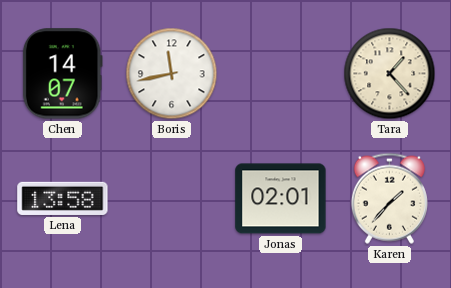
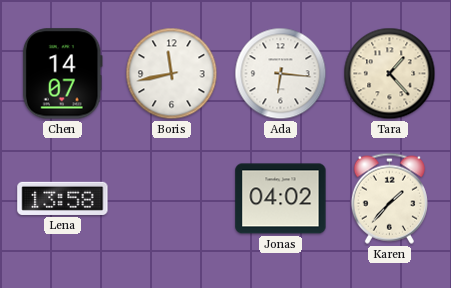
Ada: none -> 6:16
Jonas: 02:01 -> 04:02
